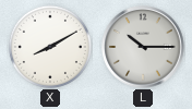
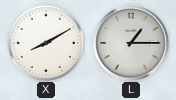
L: 10:15 -> 1:15
